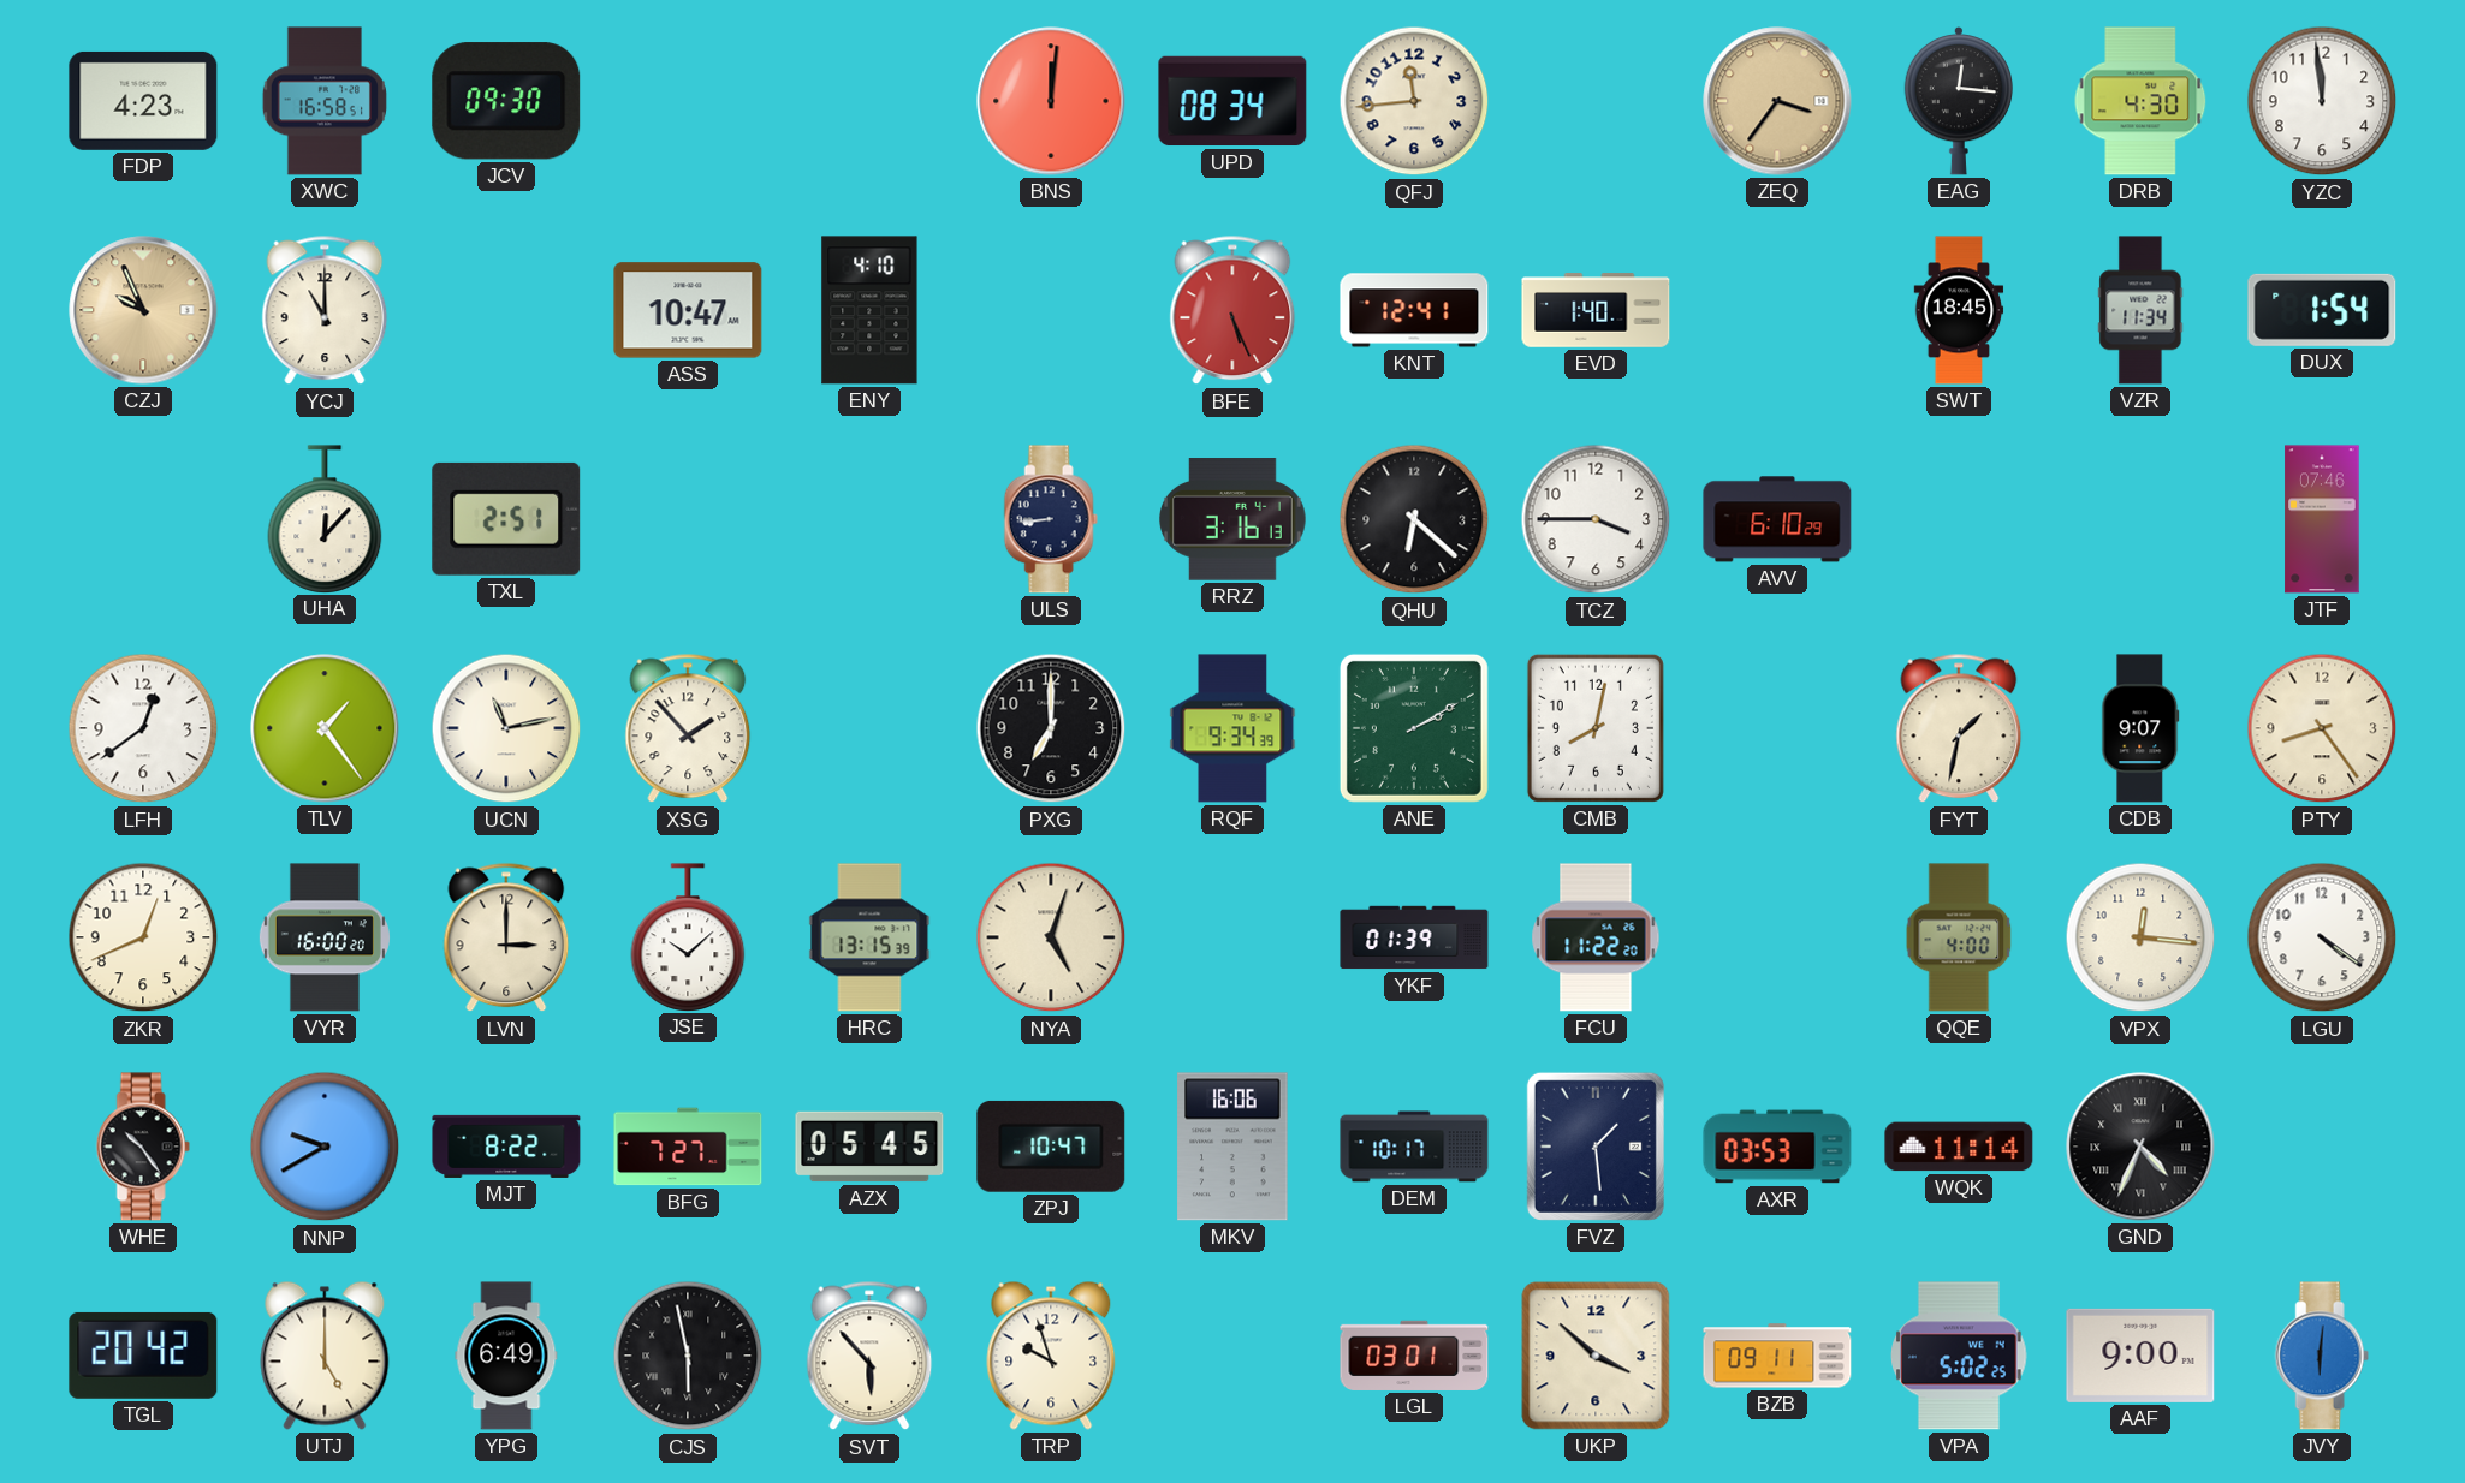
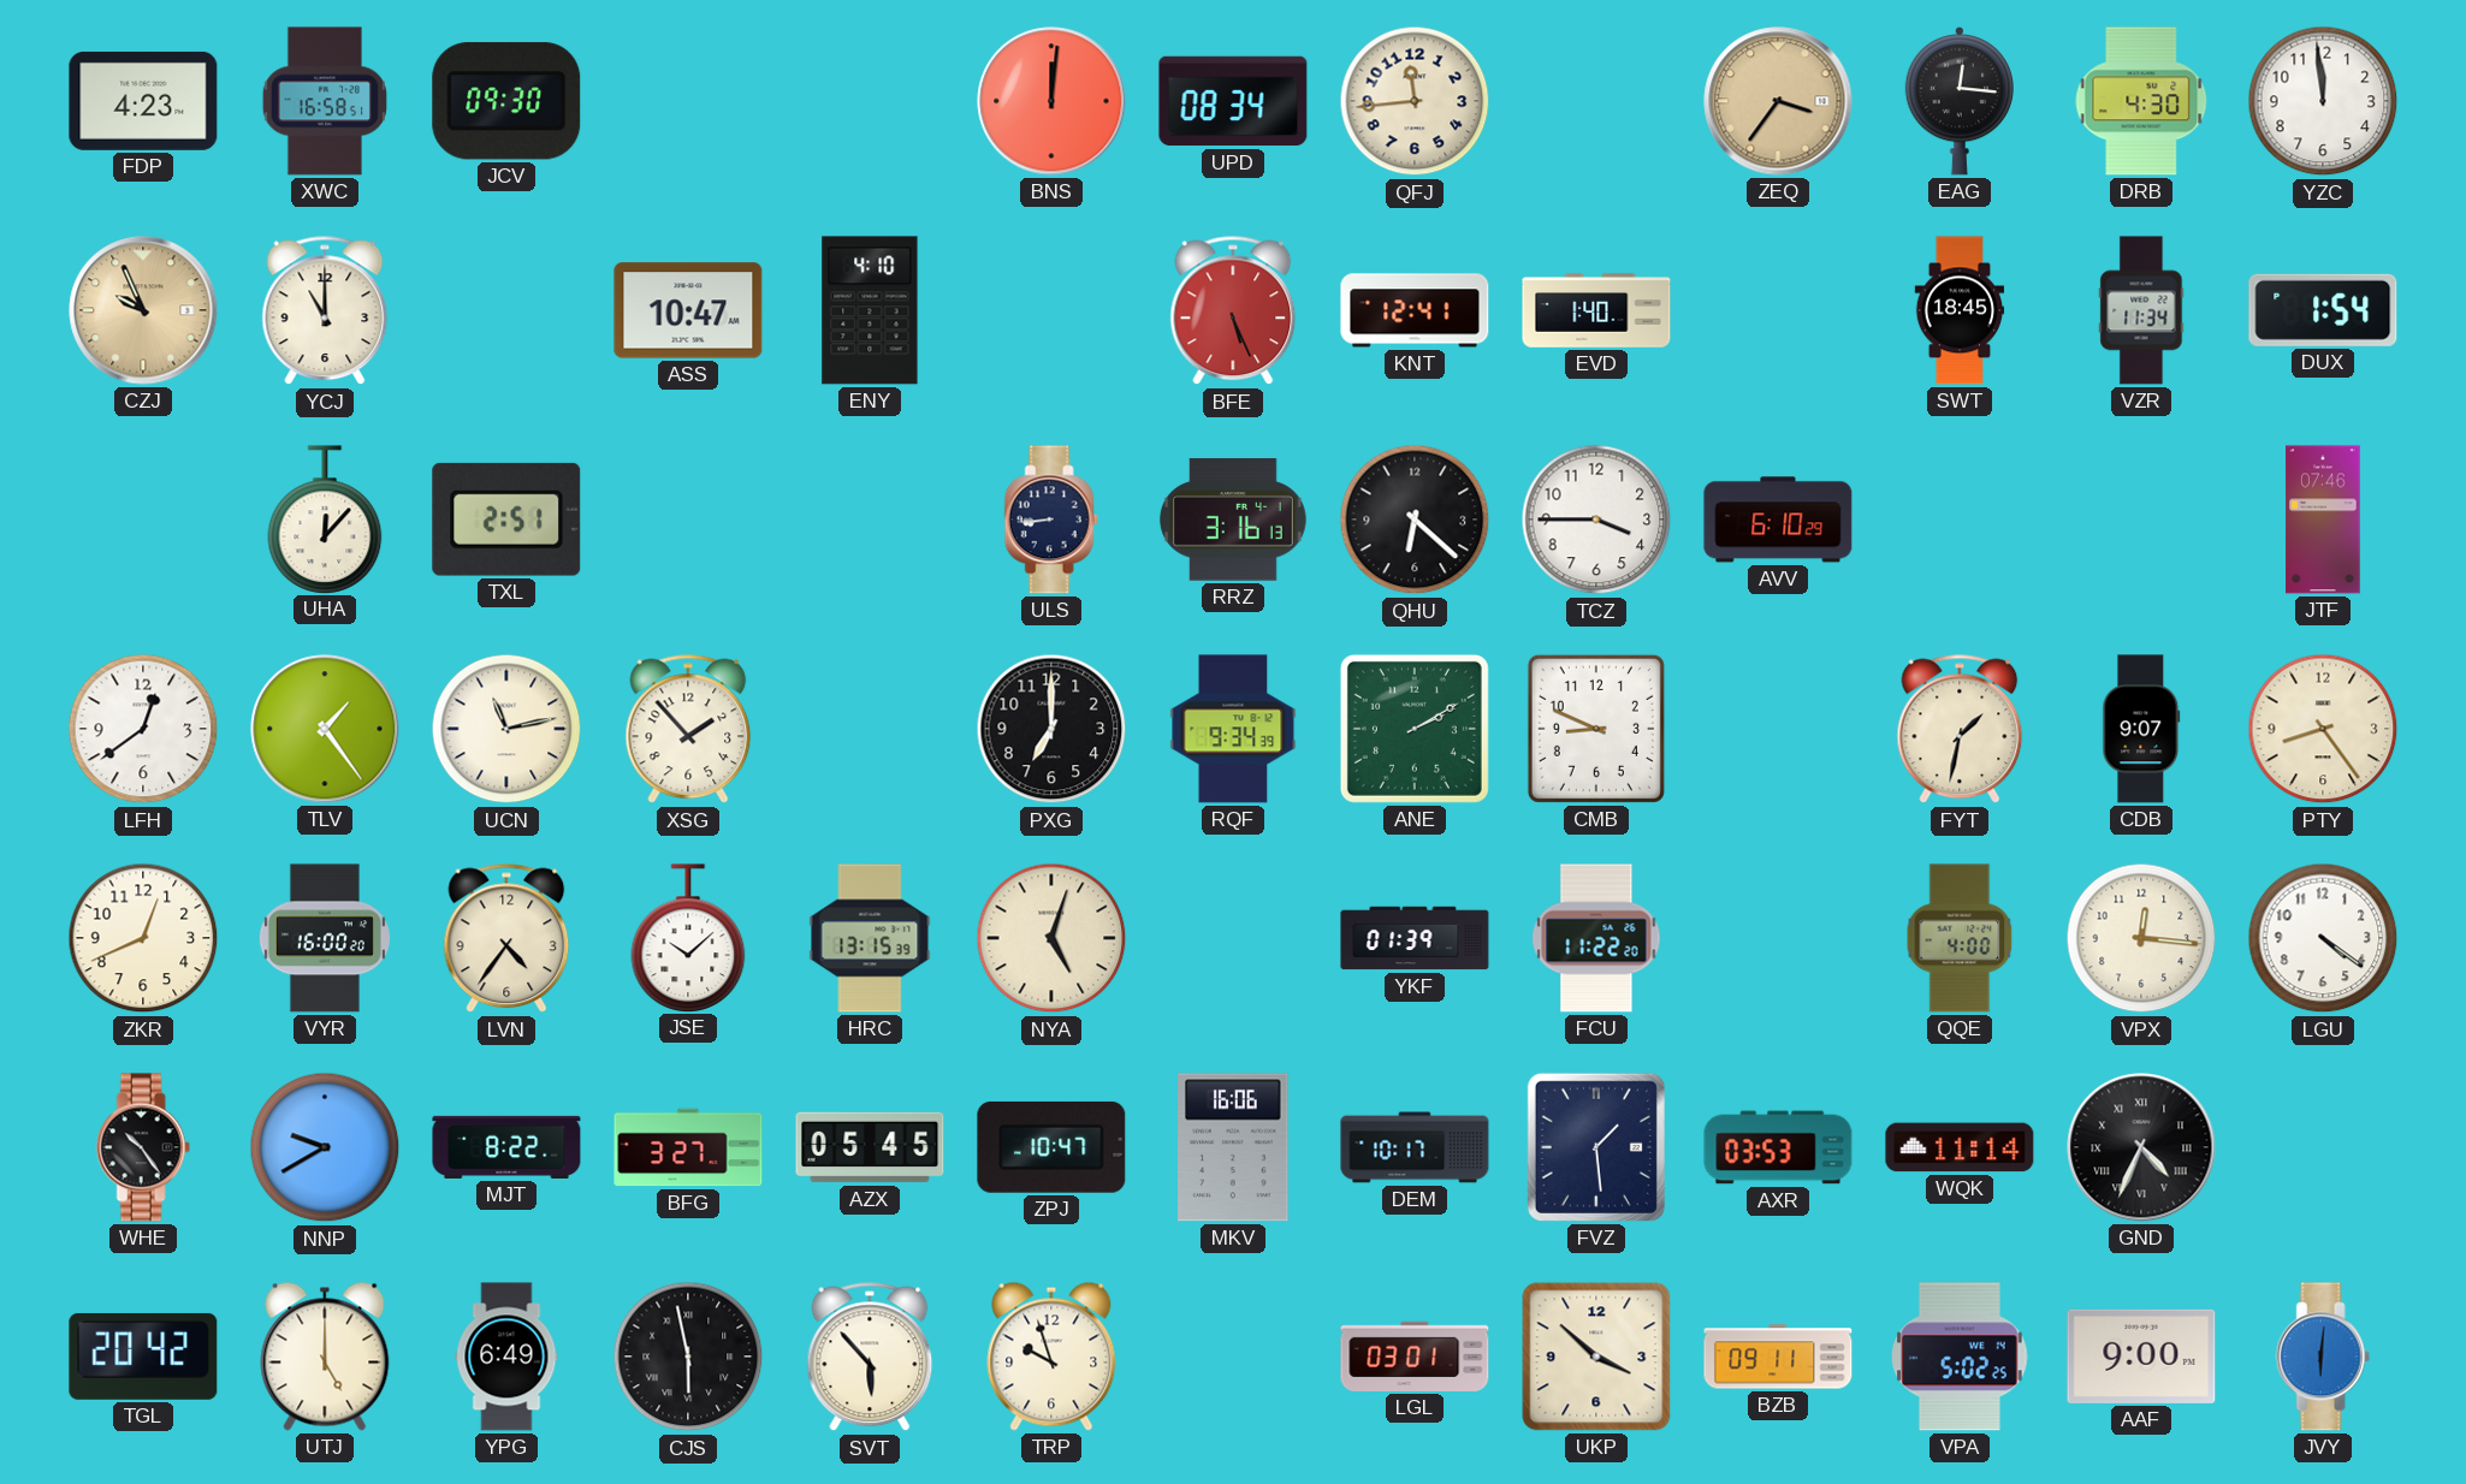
CMB: 8:02 -> 8:49
LVN: 3:00 -> 4:36
BFG: 7:27 -> 3:27
